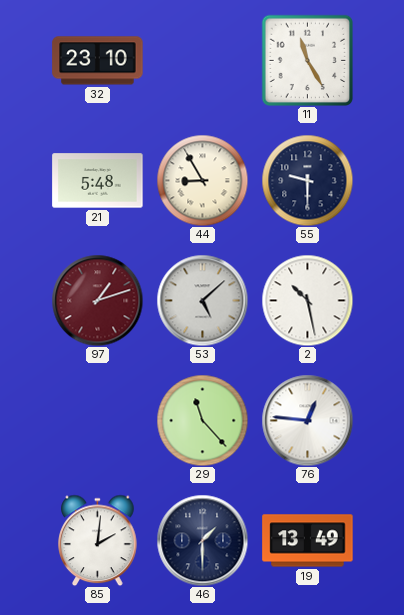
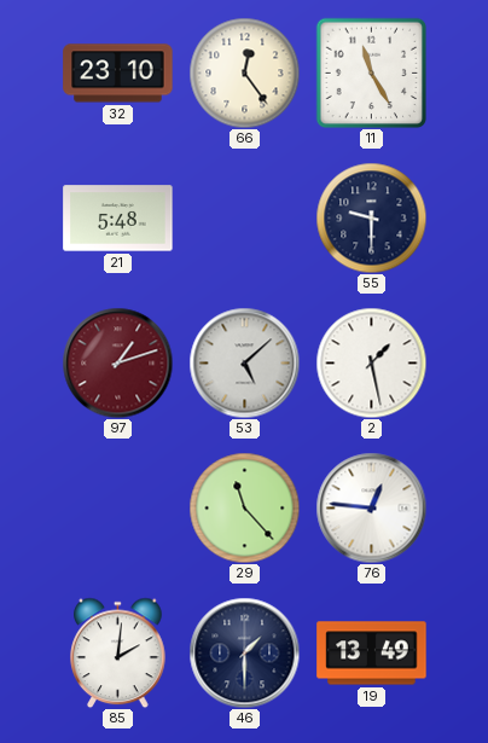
66: none -> 12:24
44: 8:55 -> none
2: 10:28 -> 1:28
